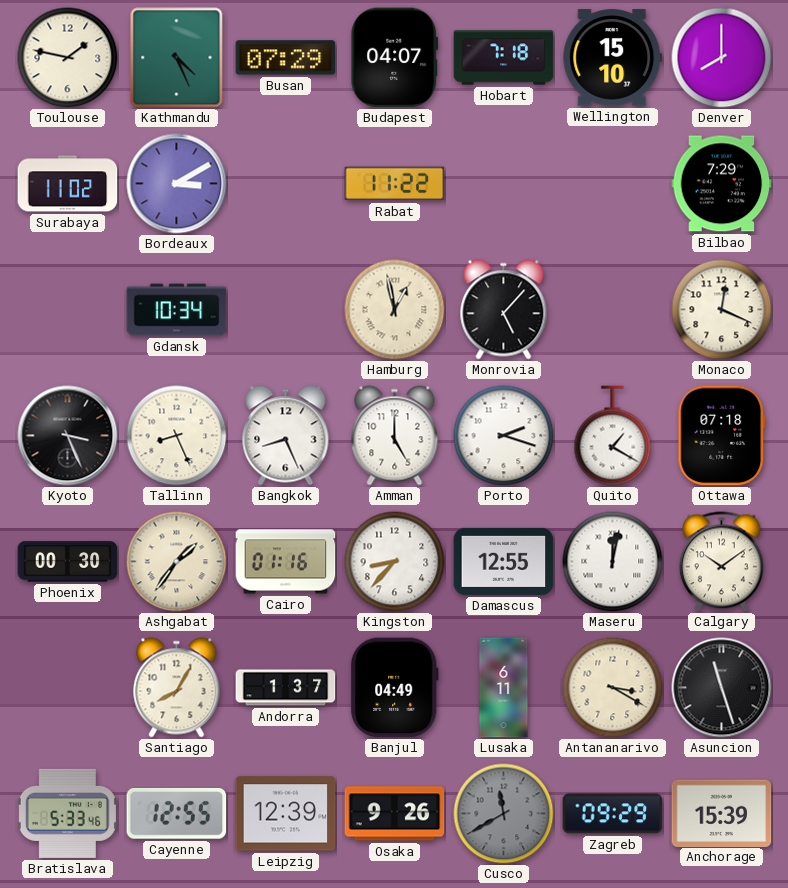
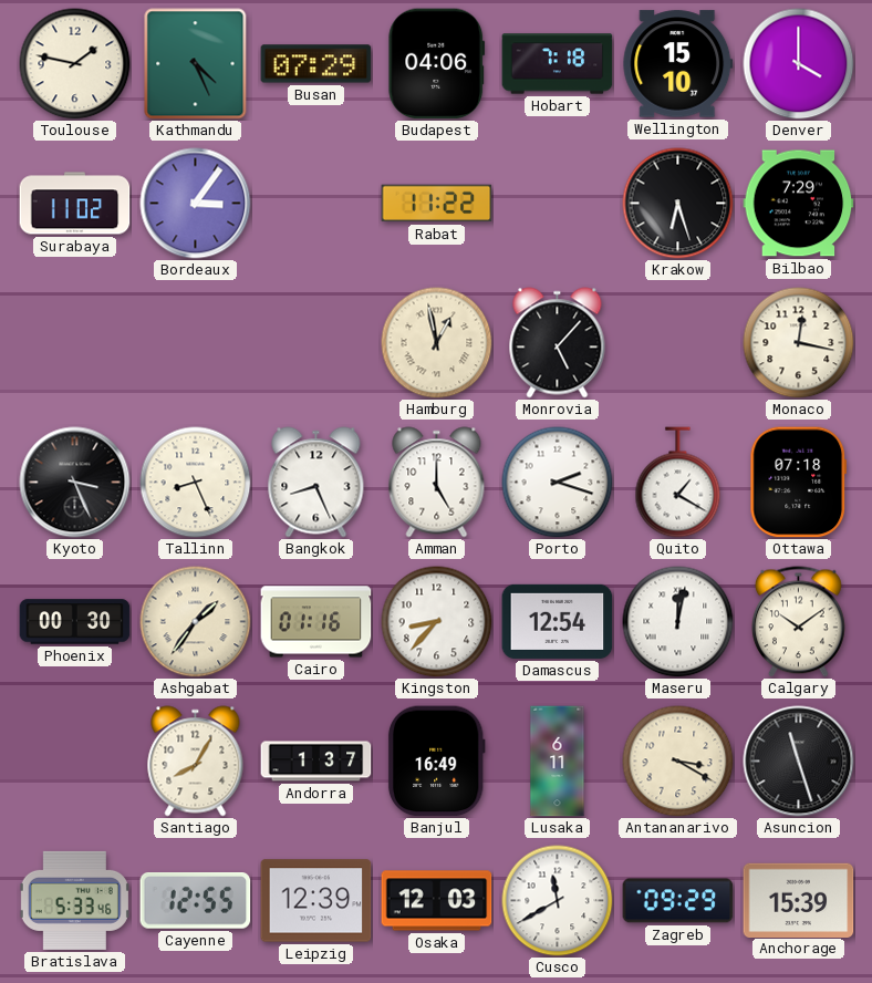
Budapest: 04:07 -> 04:06
Denver: 8:00 -> 4:00
Bordeaux: 3:10 -> 3:06
Krakow: none -> 6:27
Gdansk: 10:34 -> none
Monaco: 12:19 -> 12:17
Damascus: 12:55 -> 12:54
Banjul: 04:49 -> 16:49
Osaka: 9:26 -> 12:03
Cusco dial: grey -> white
